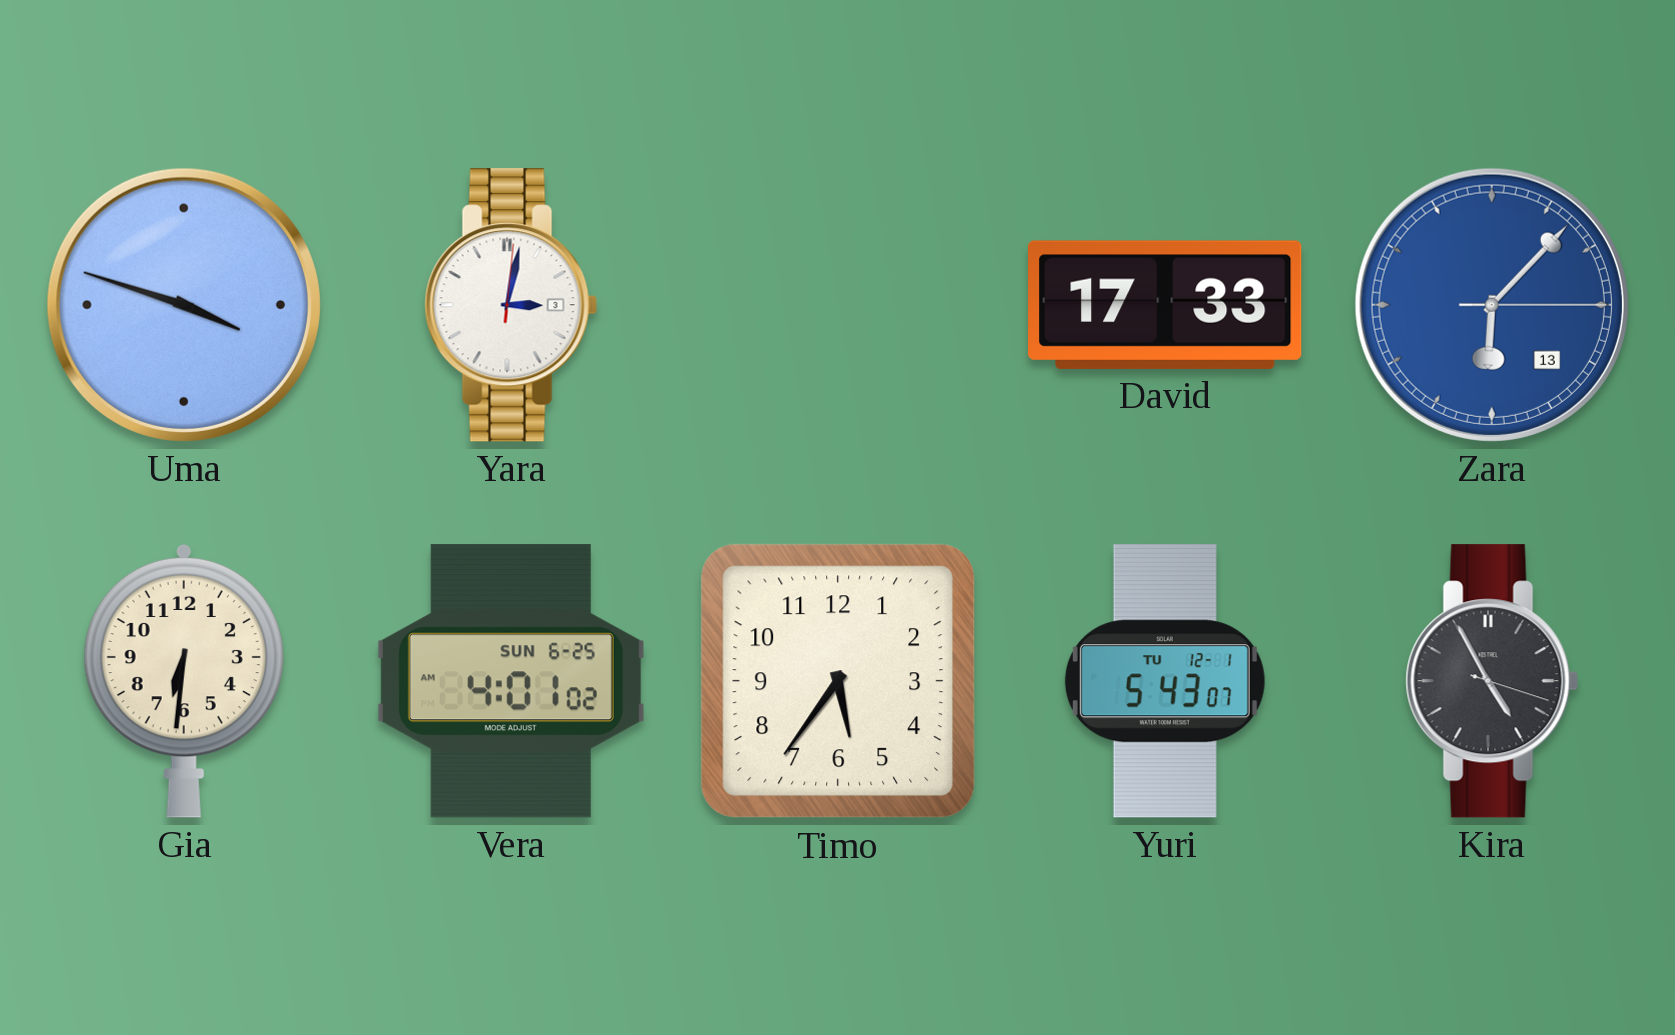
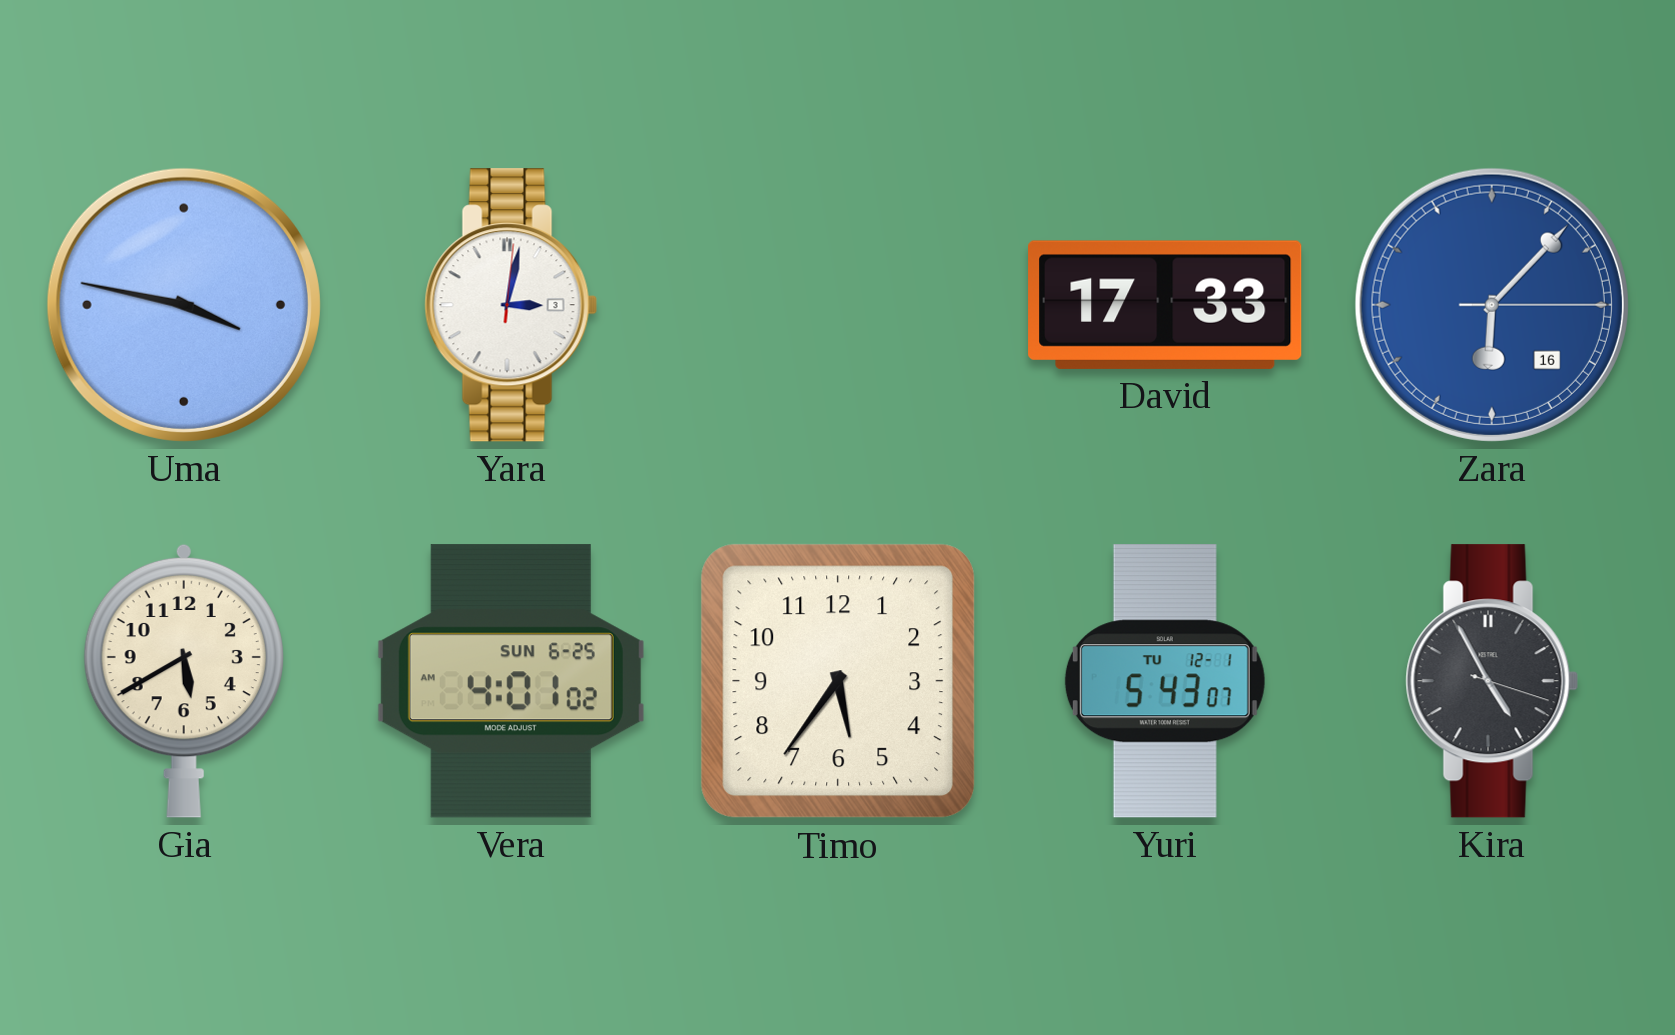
Uma: 3:48 -> 3:47
Zara date: 13 -> 16
Gia: 6:31 -> 5:40
